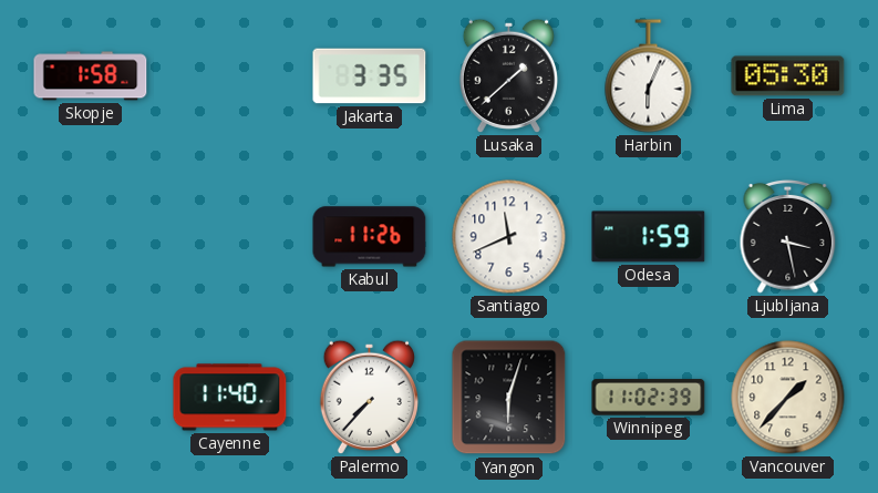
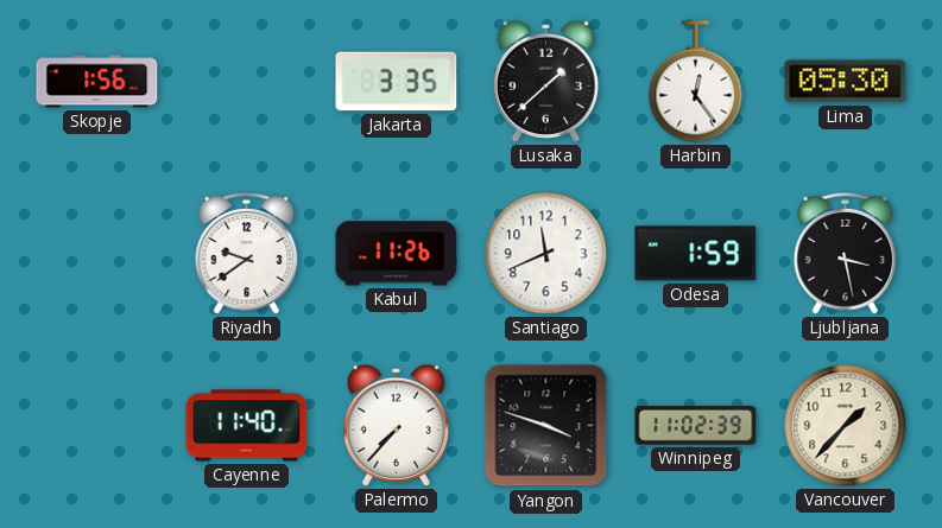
Skopje: 1:58 -> 1:56
Harbin: 6:04 -> 12:24
Riyadh: none -> 9:39
Yangon: 6:03 -> 3:48
